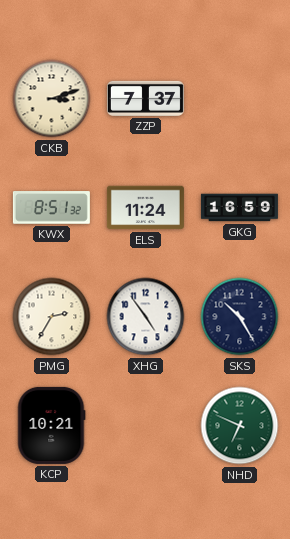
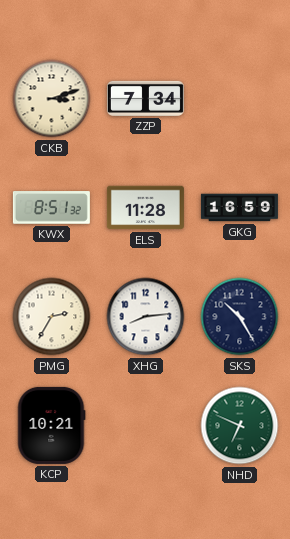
ZZP: 7:37 -> 7:34
ELS: 11:24 -> 11:28
XHG: 4:54 -> 8:14
